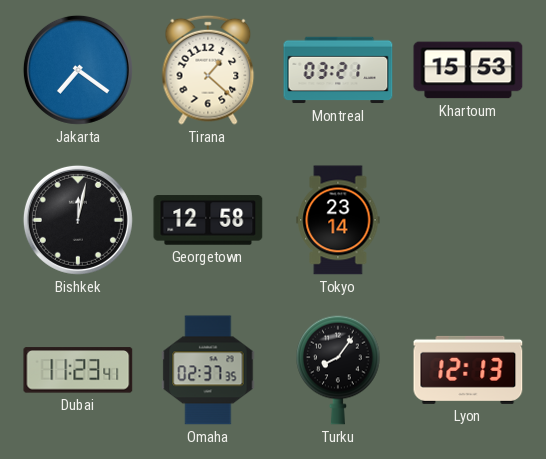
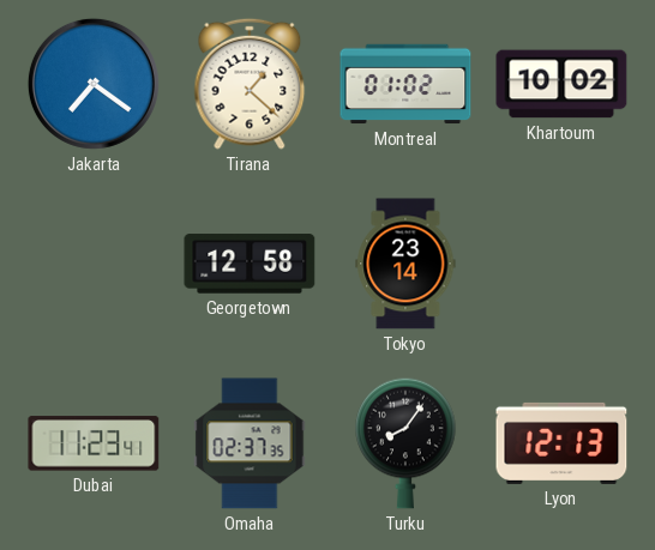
Montreal: 03:21 -> 01:02
Khartoum: 15:53 -> 10:02
Bishkek: 12:02 -> none
